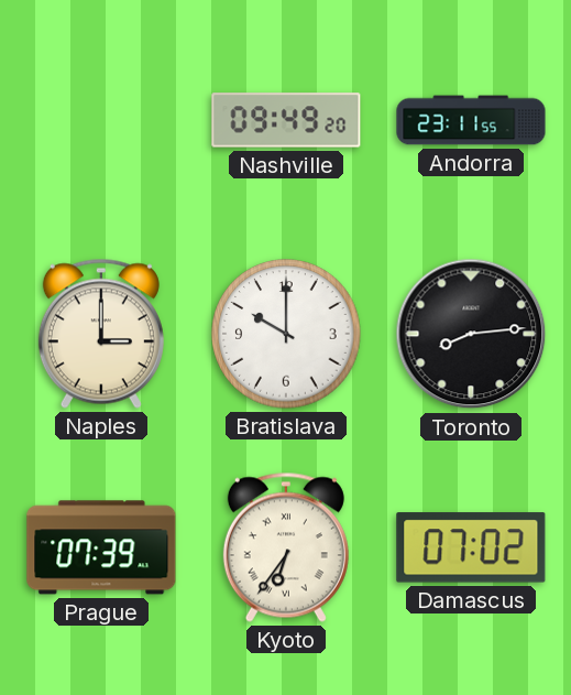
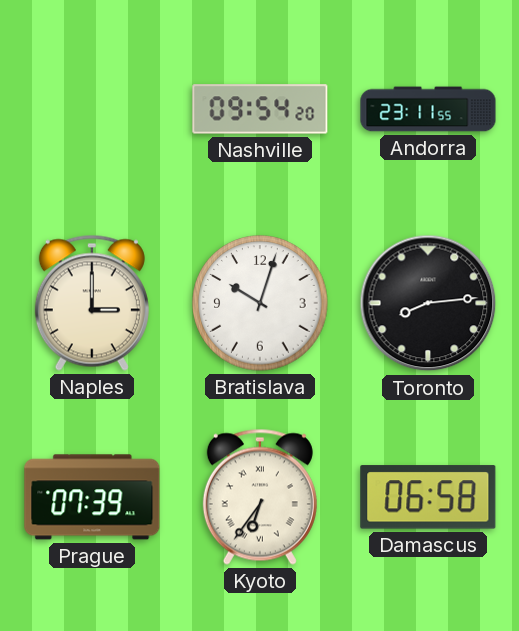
Nashville: 09:49 -> 09:54
Bratislava: 10:00 -> 10:03
Damascus: 07:02 -> 06:58
